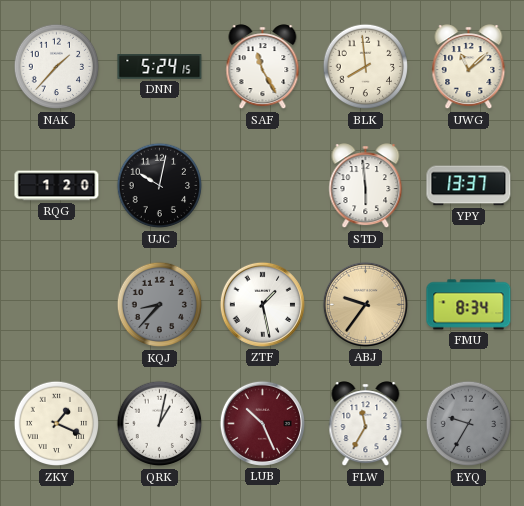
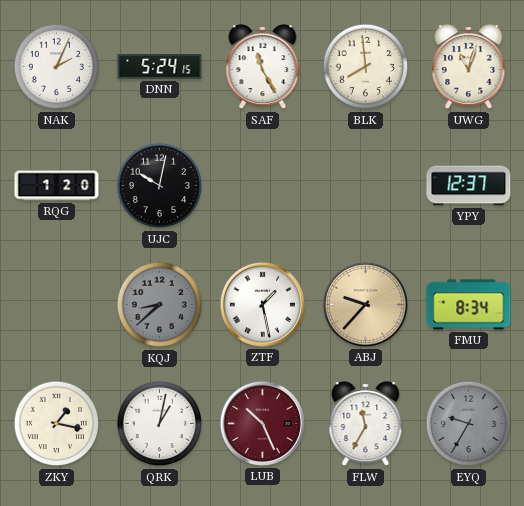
NAK: 1:37 -> 2:04
UWG: 11:08 -> 11:03
STD: 5:59 -> none
YPY: 13:37 -> 12:37
KQJ: 8:37 -> 8:38
ABJ: 9:36 -> 9:37
ZKY: 1:19 -> 1:17
